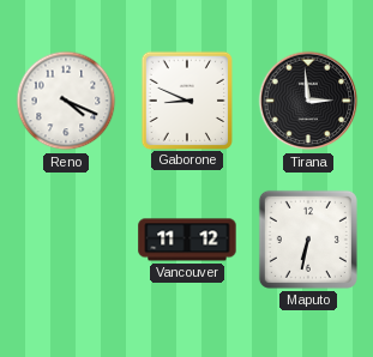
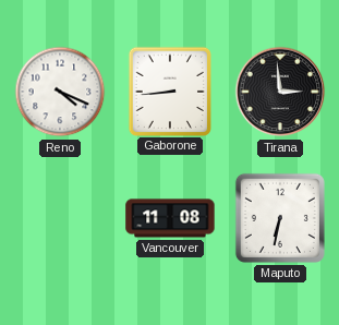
Gaborone: 8:49 -> 8:44
Vancouver: 11:12 -> 11:08
